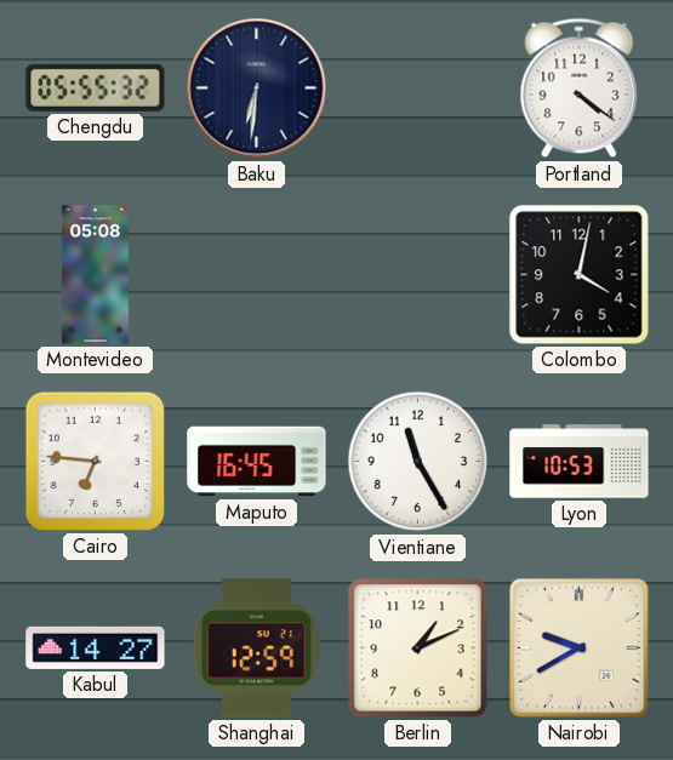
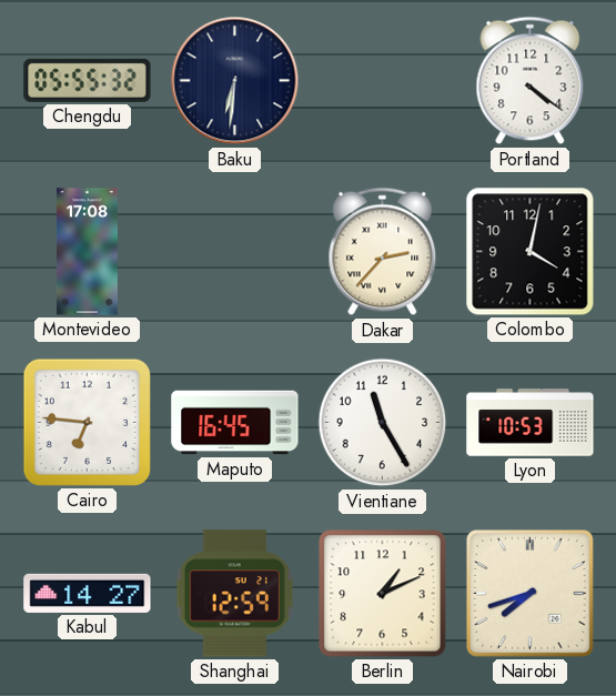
Montevideo: 05:08 -> 17:08
Dakar: none -> 2:37
Nairobi: 9:40 -> 7:42
